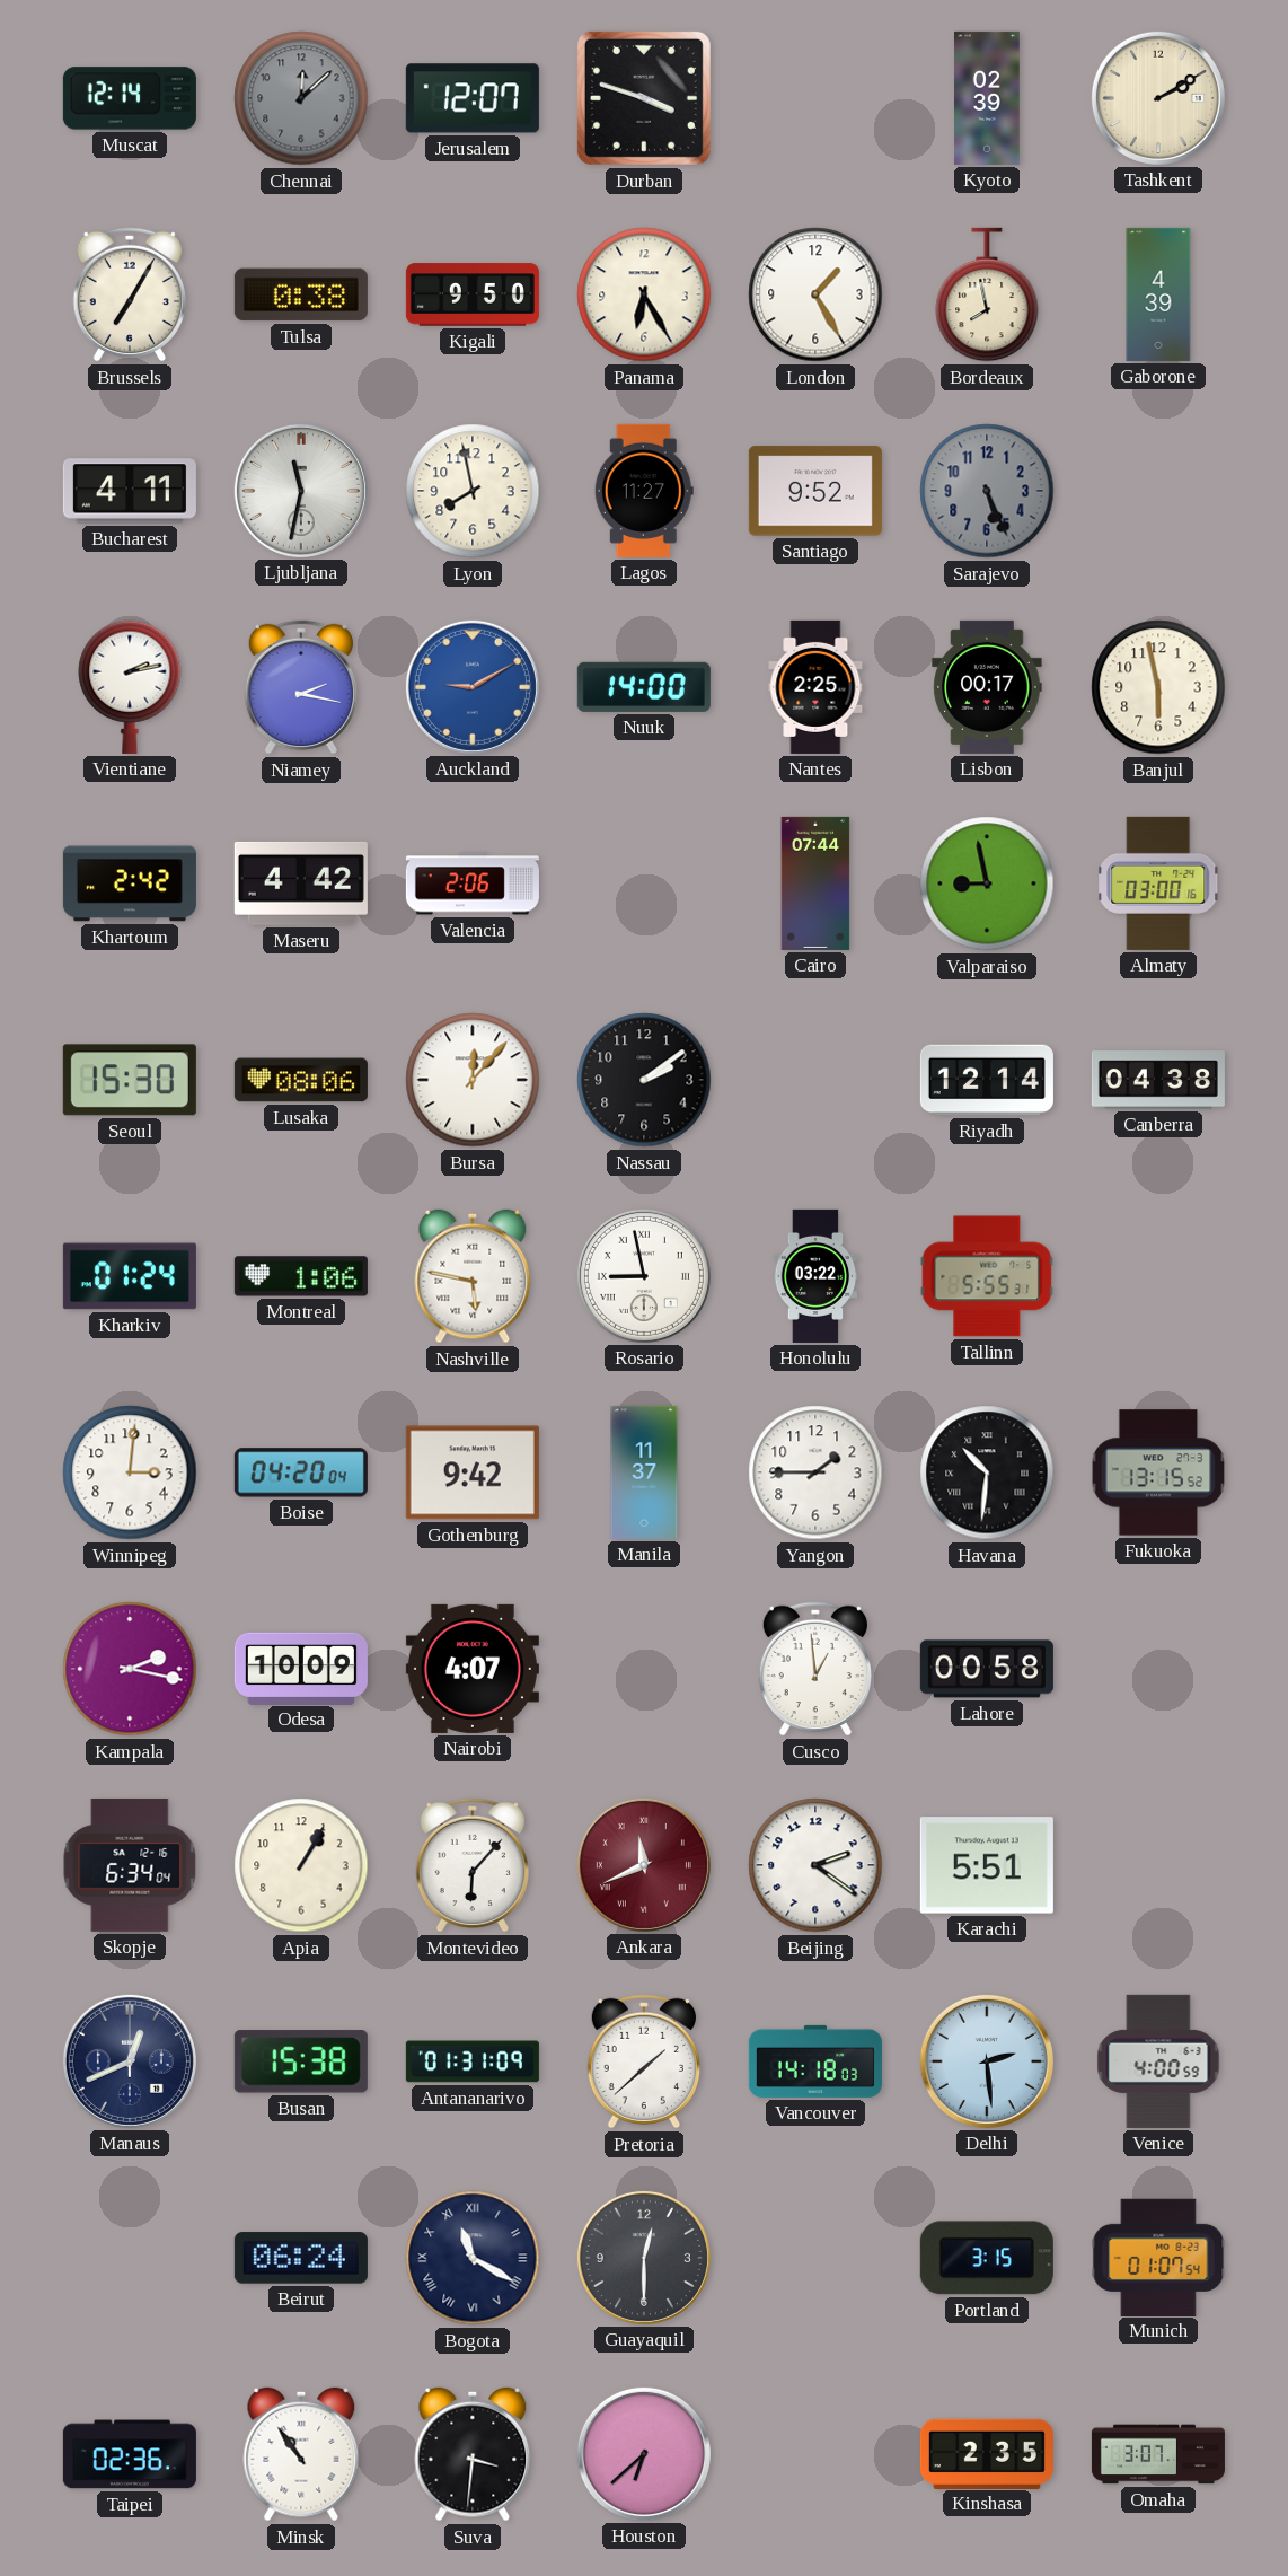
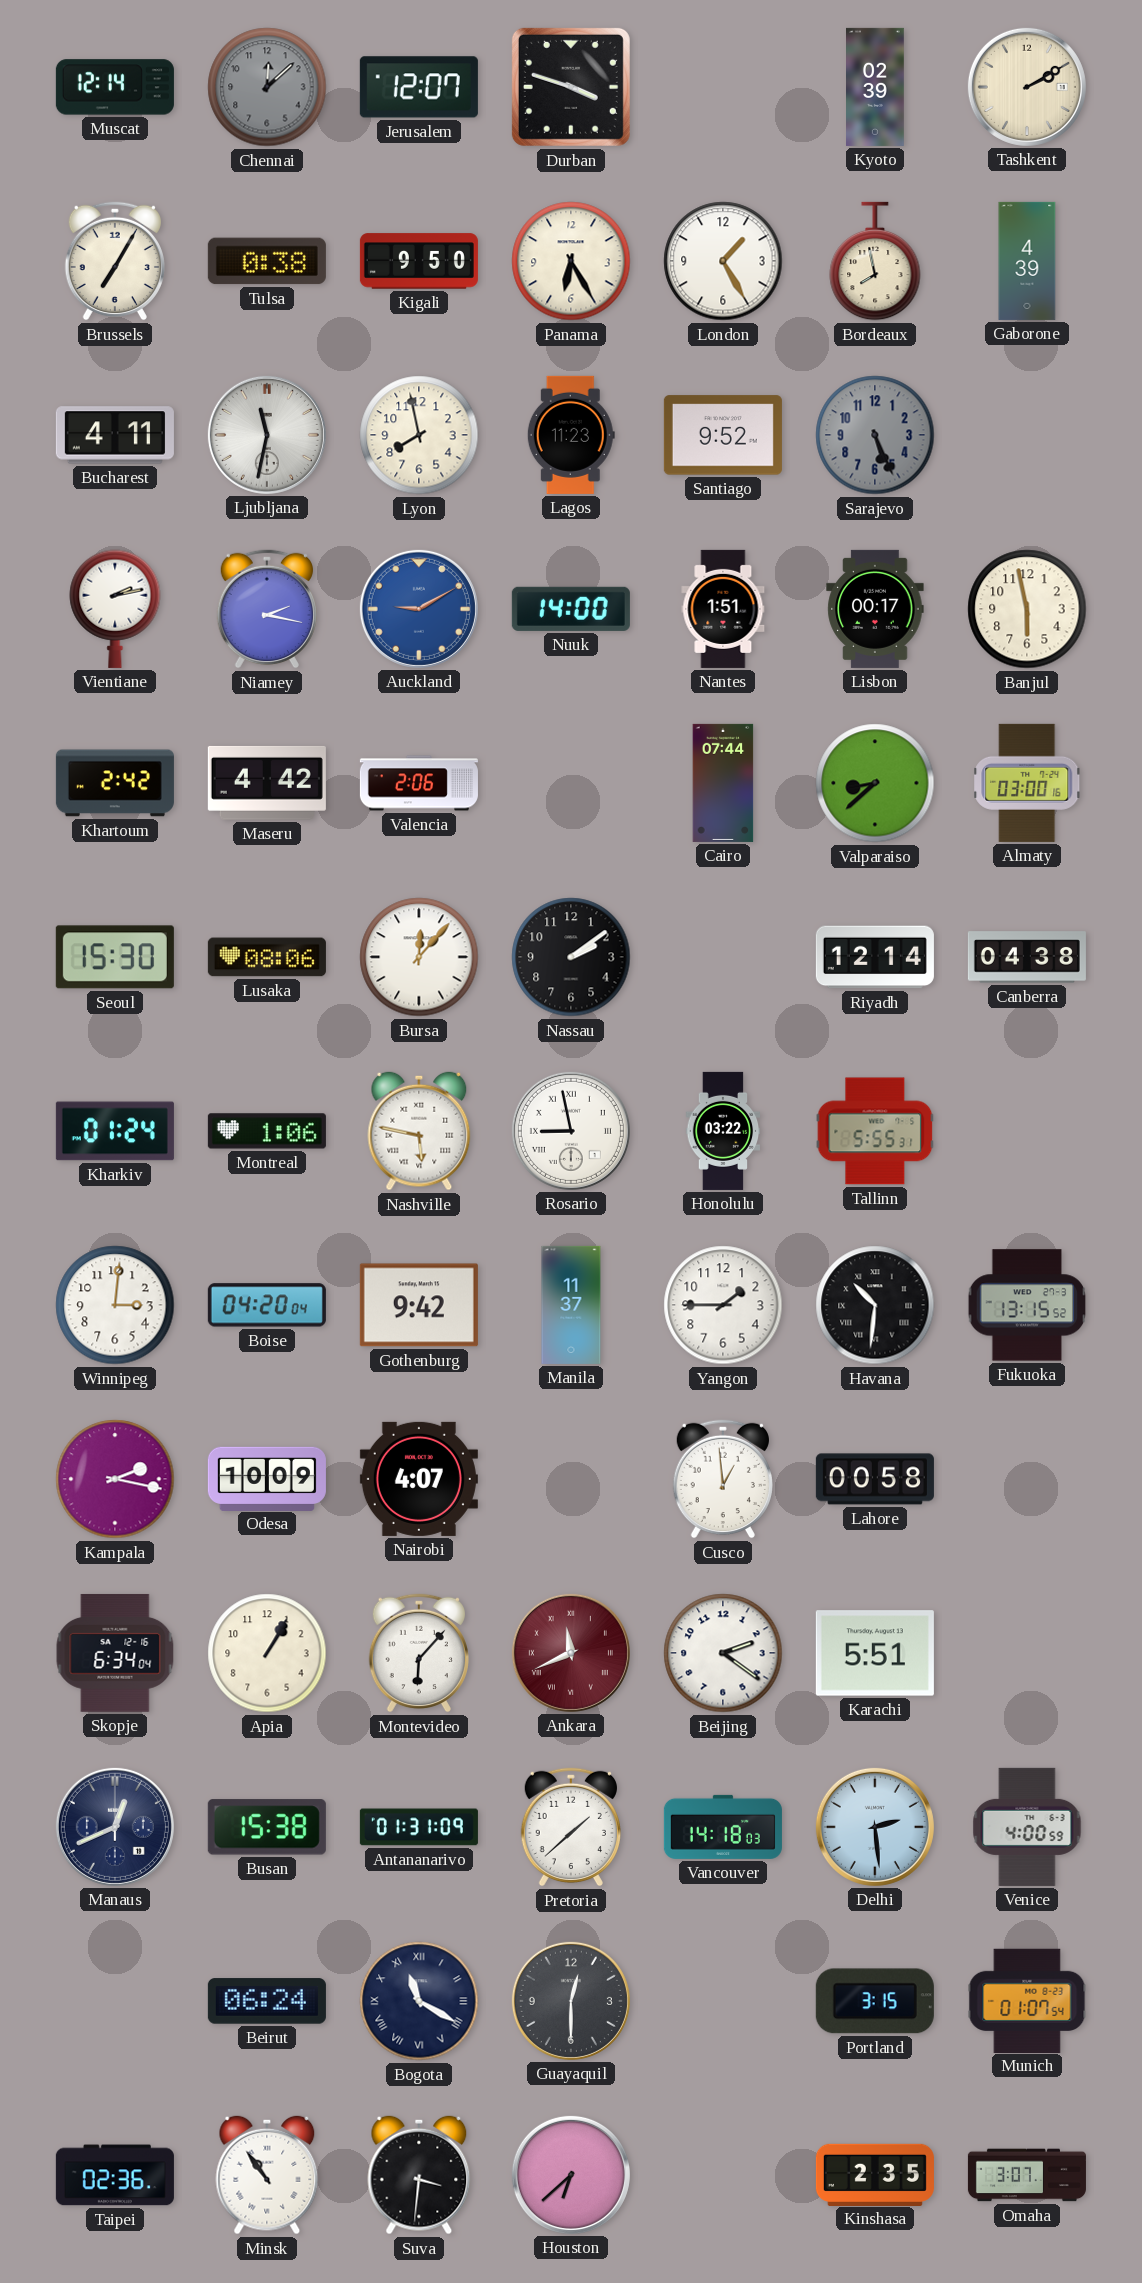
Lagos: 11:27 -> 11:23
Nantes: 2:25 -> 1:51
Valparaiso: 8:58 -> 8:38
